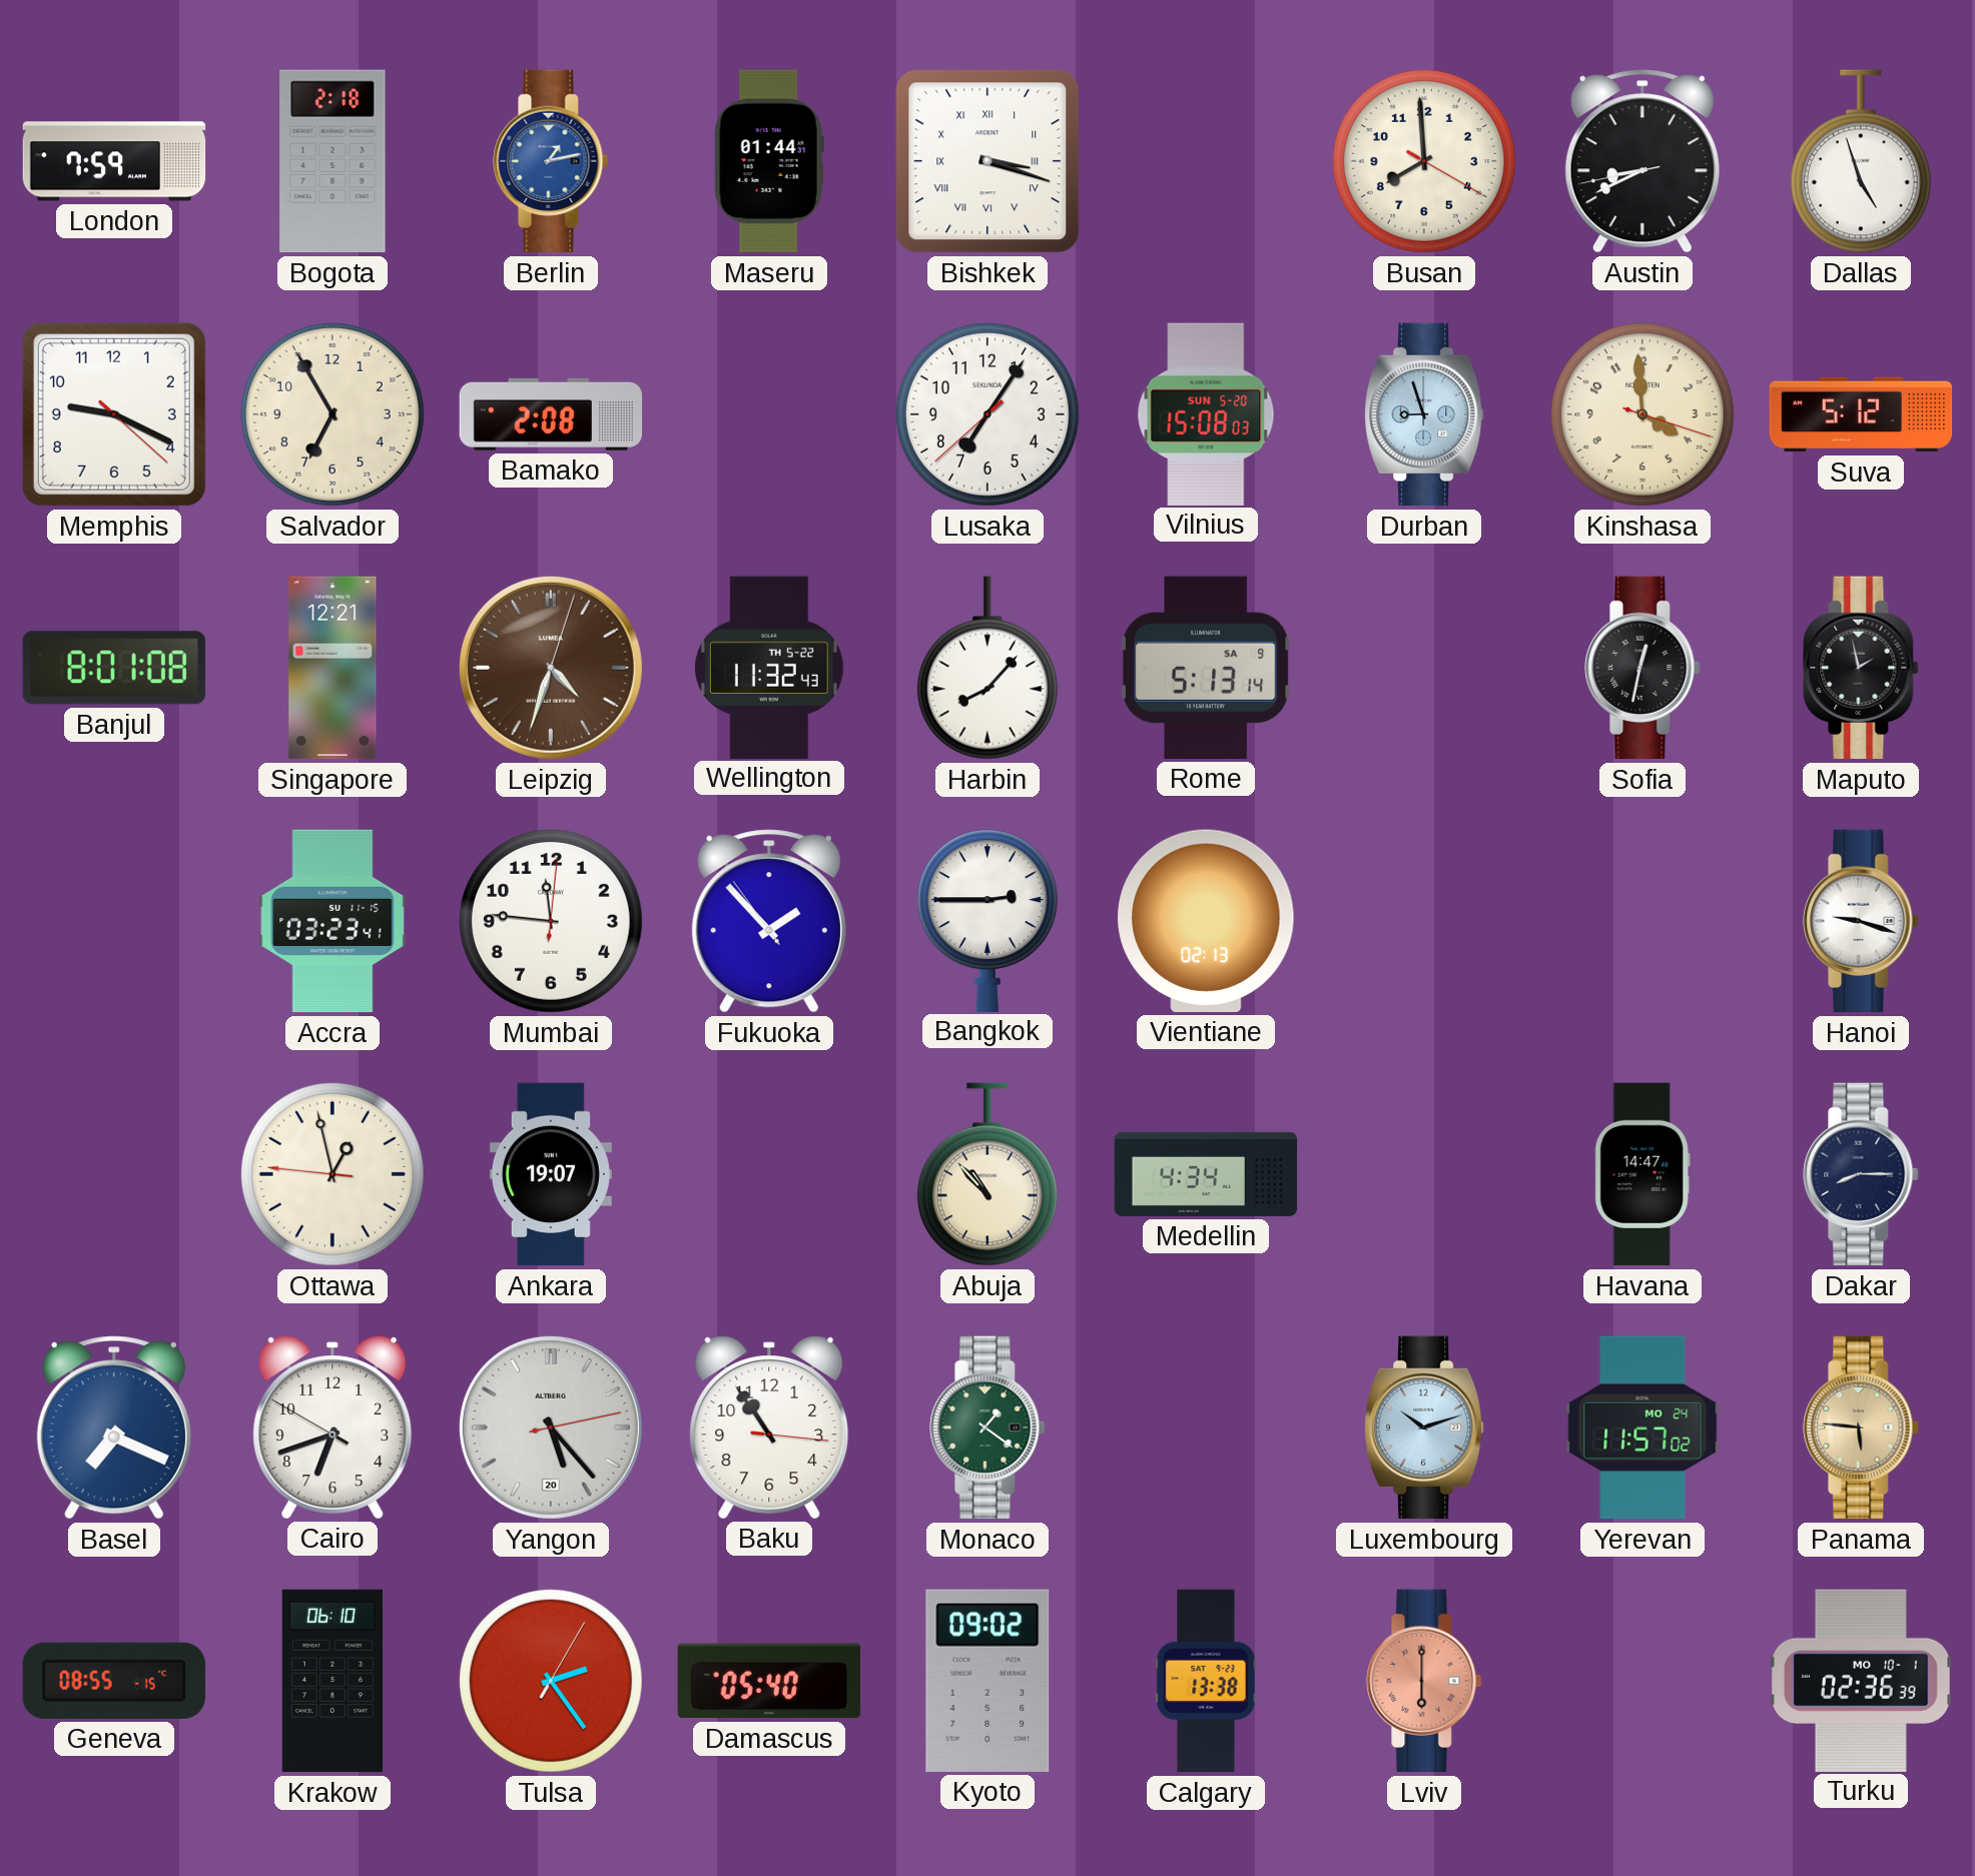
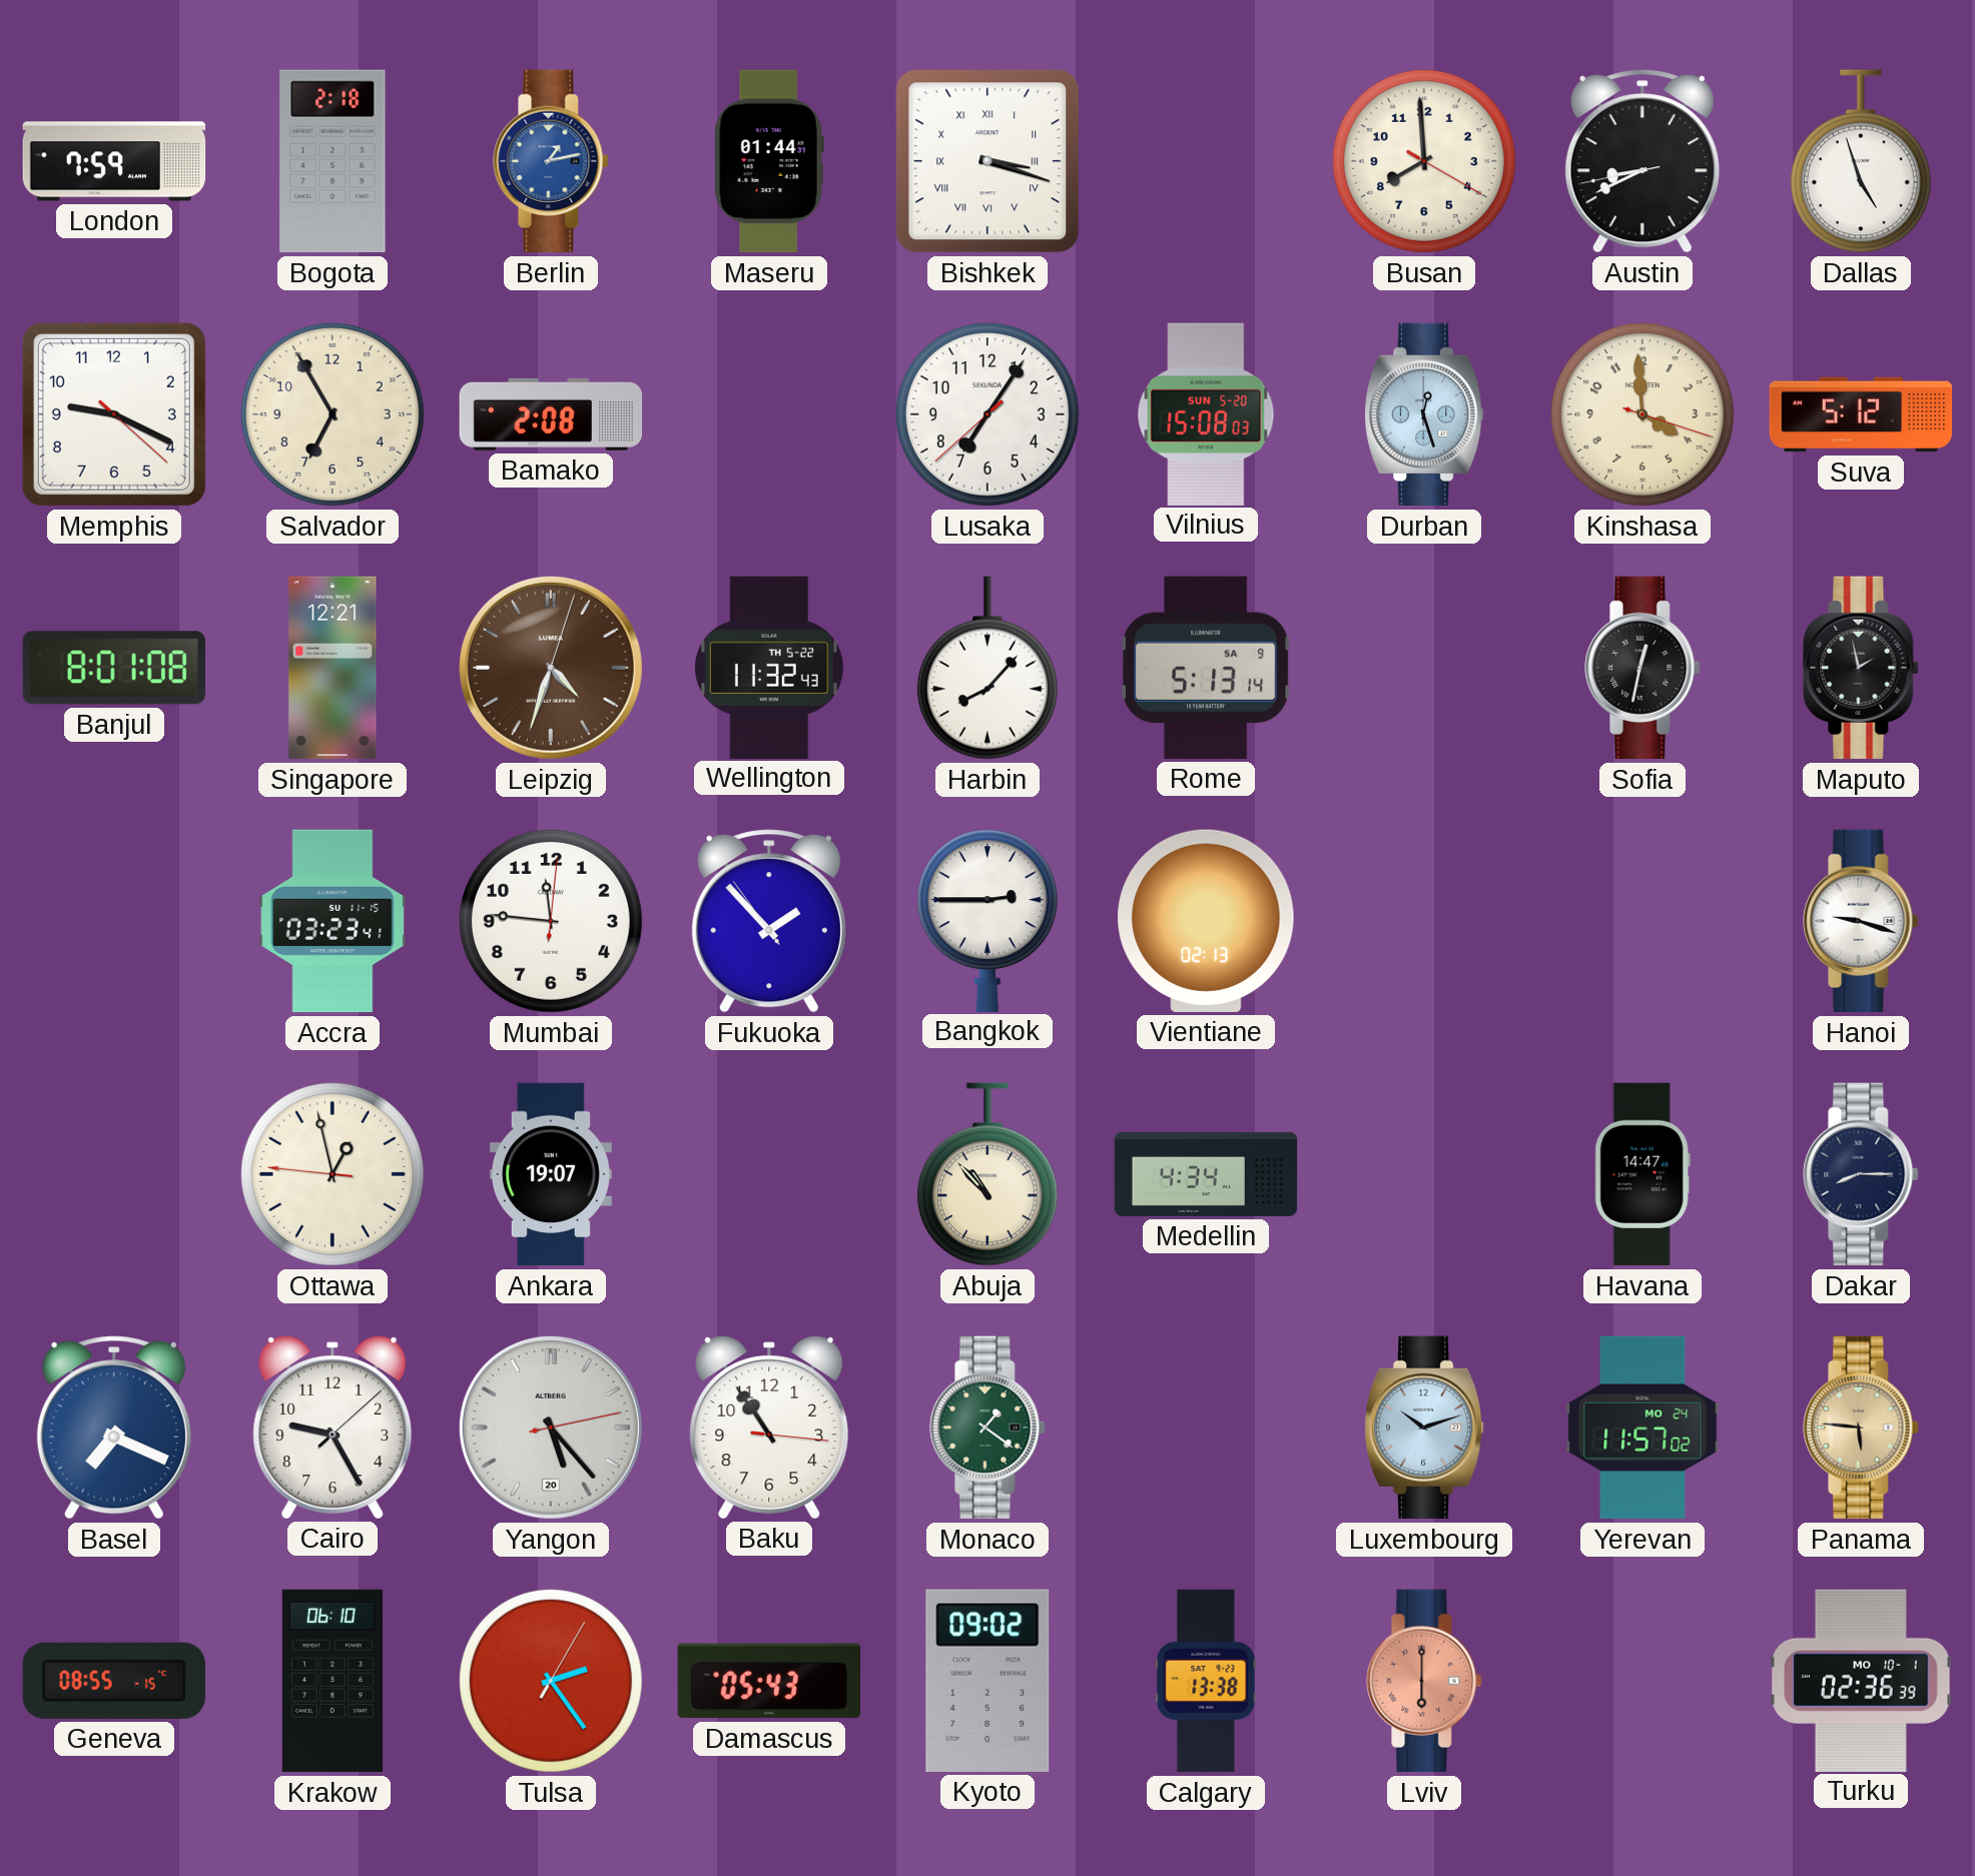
Durban: 8:57 -> 12:27
Cairo: 6:41 -> 9:25
Damascus: 05:40 -> 05:43
